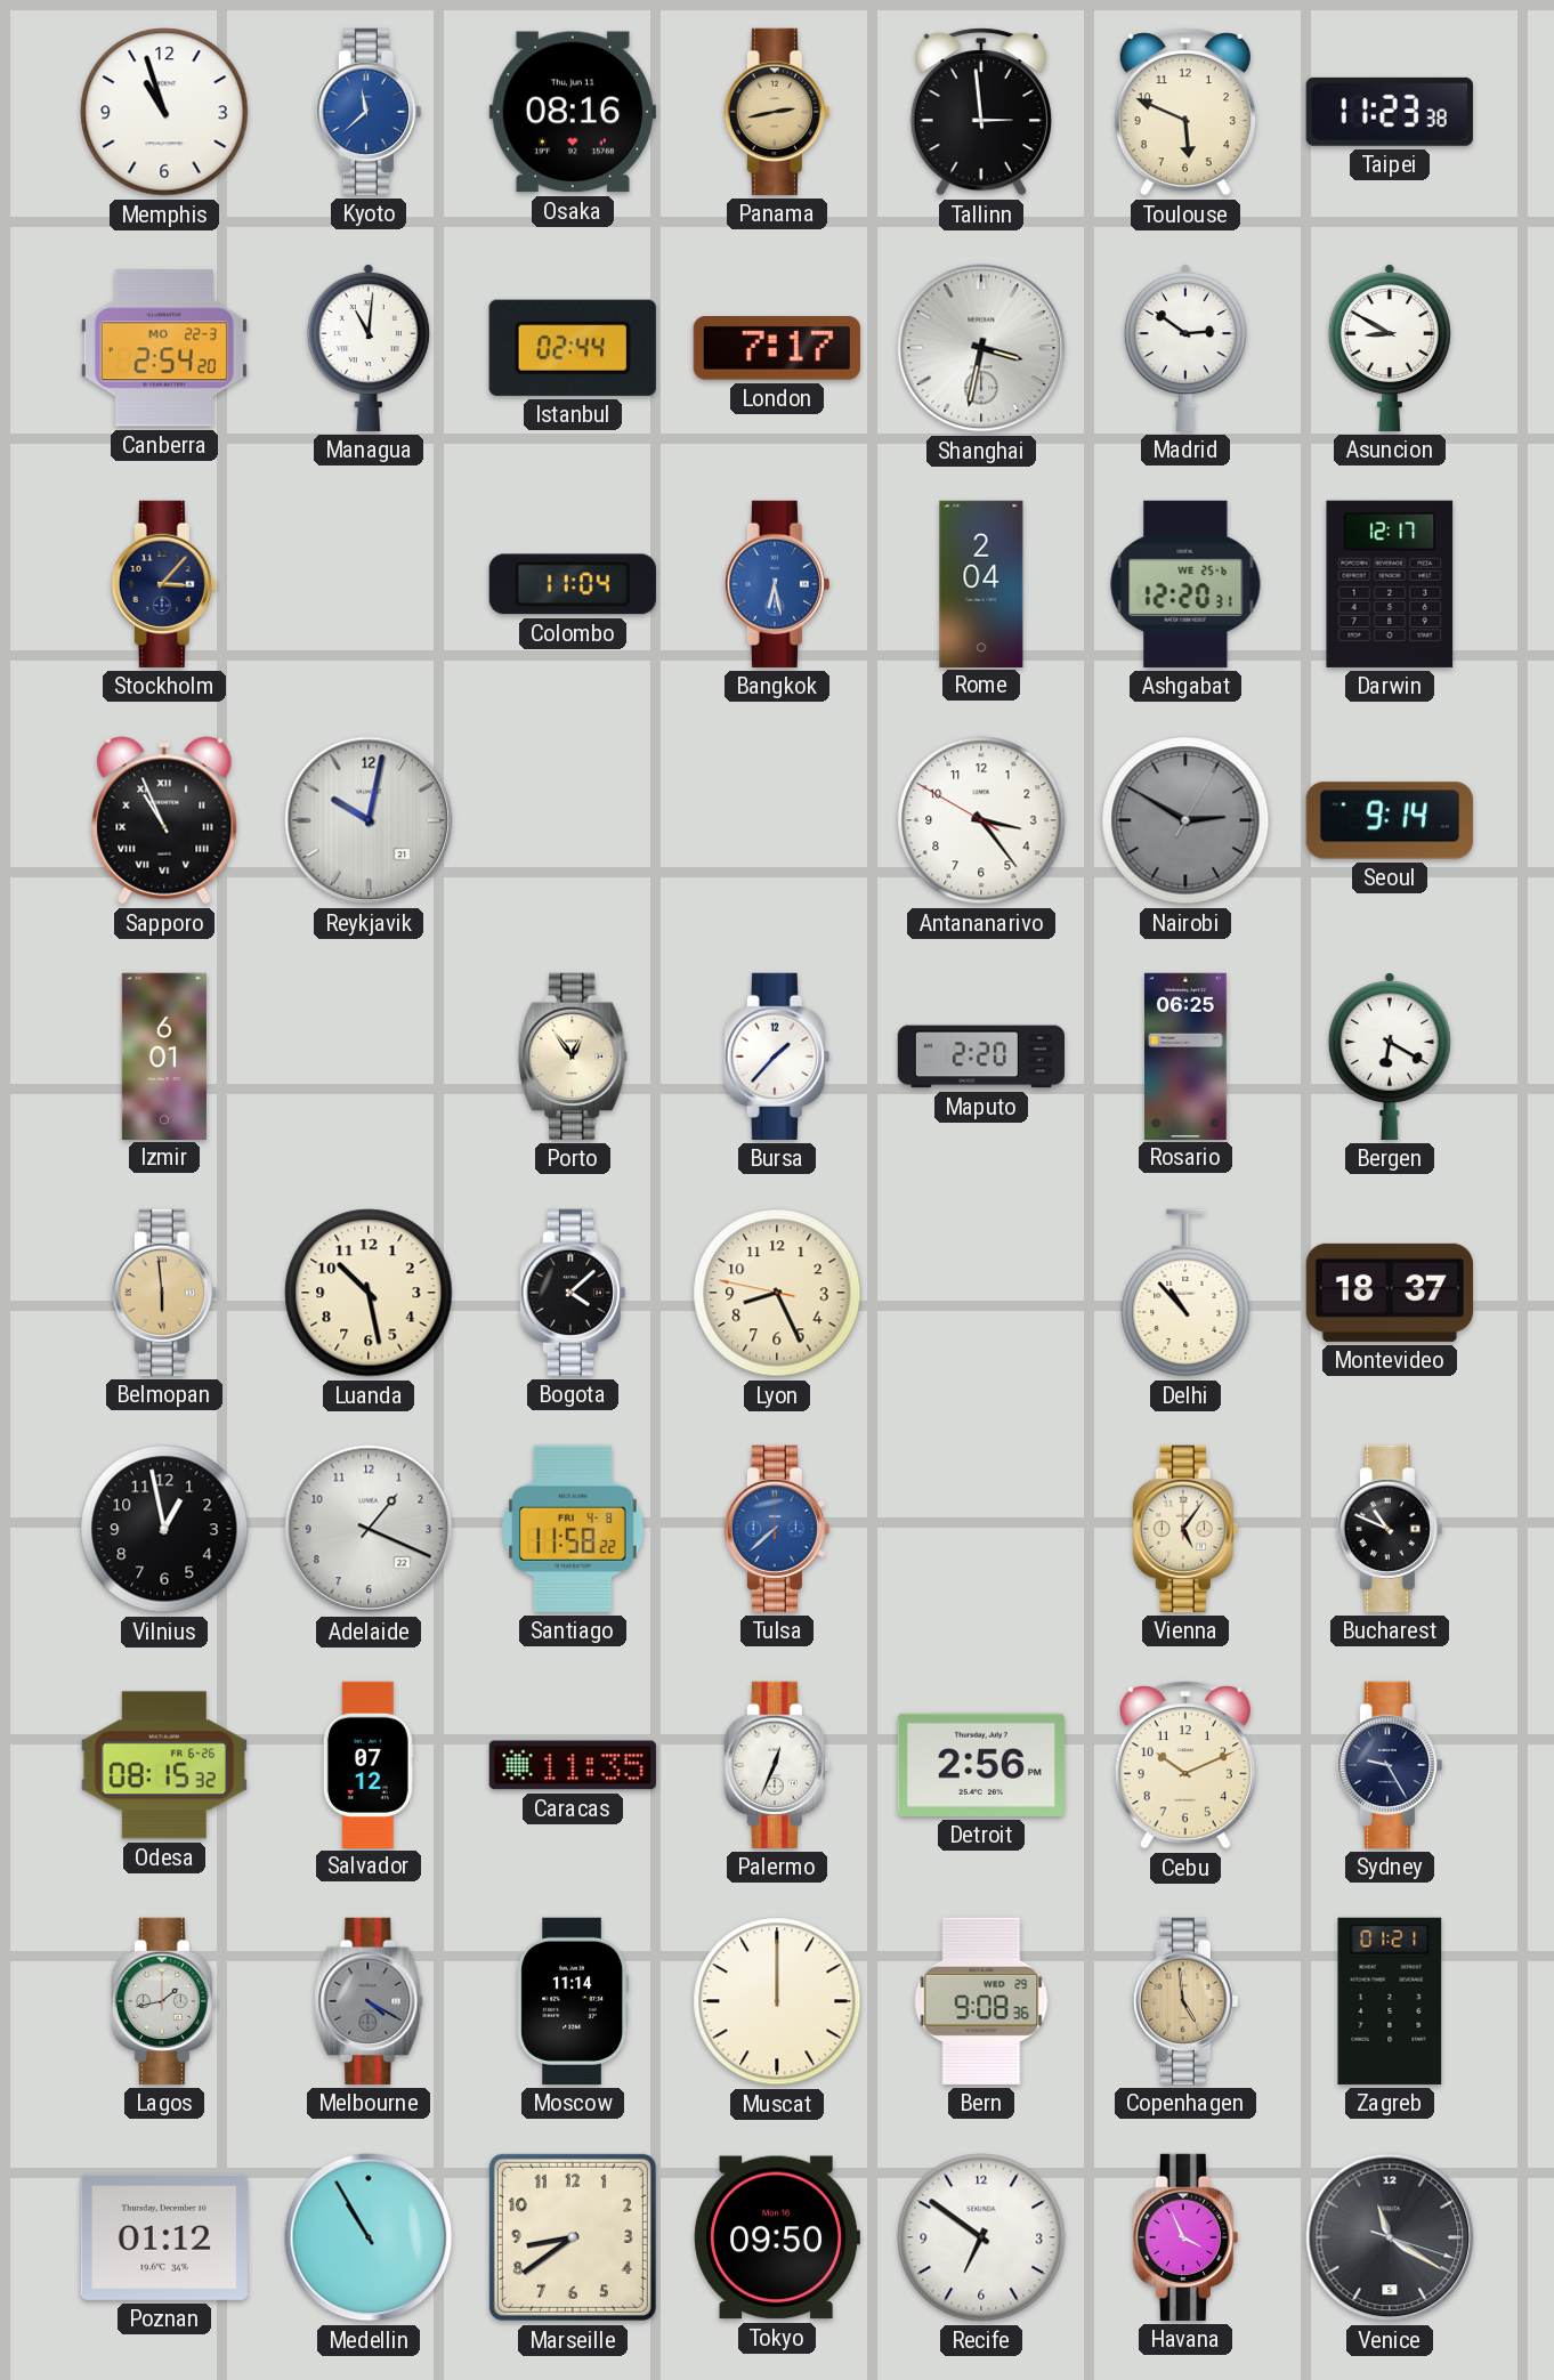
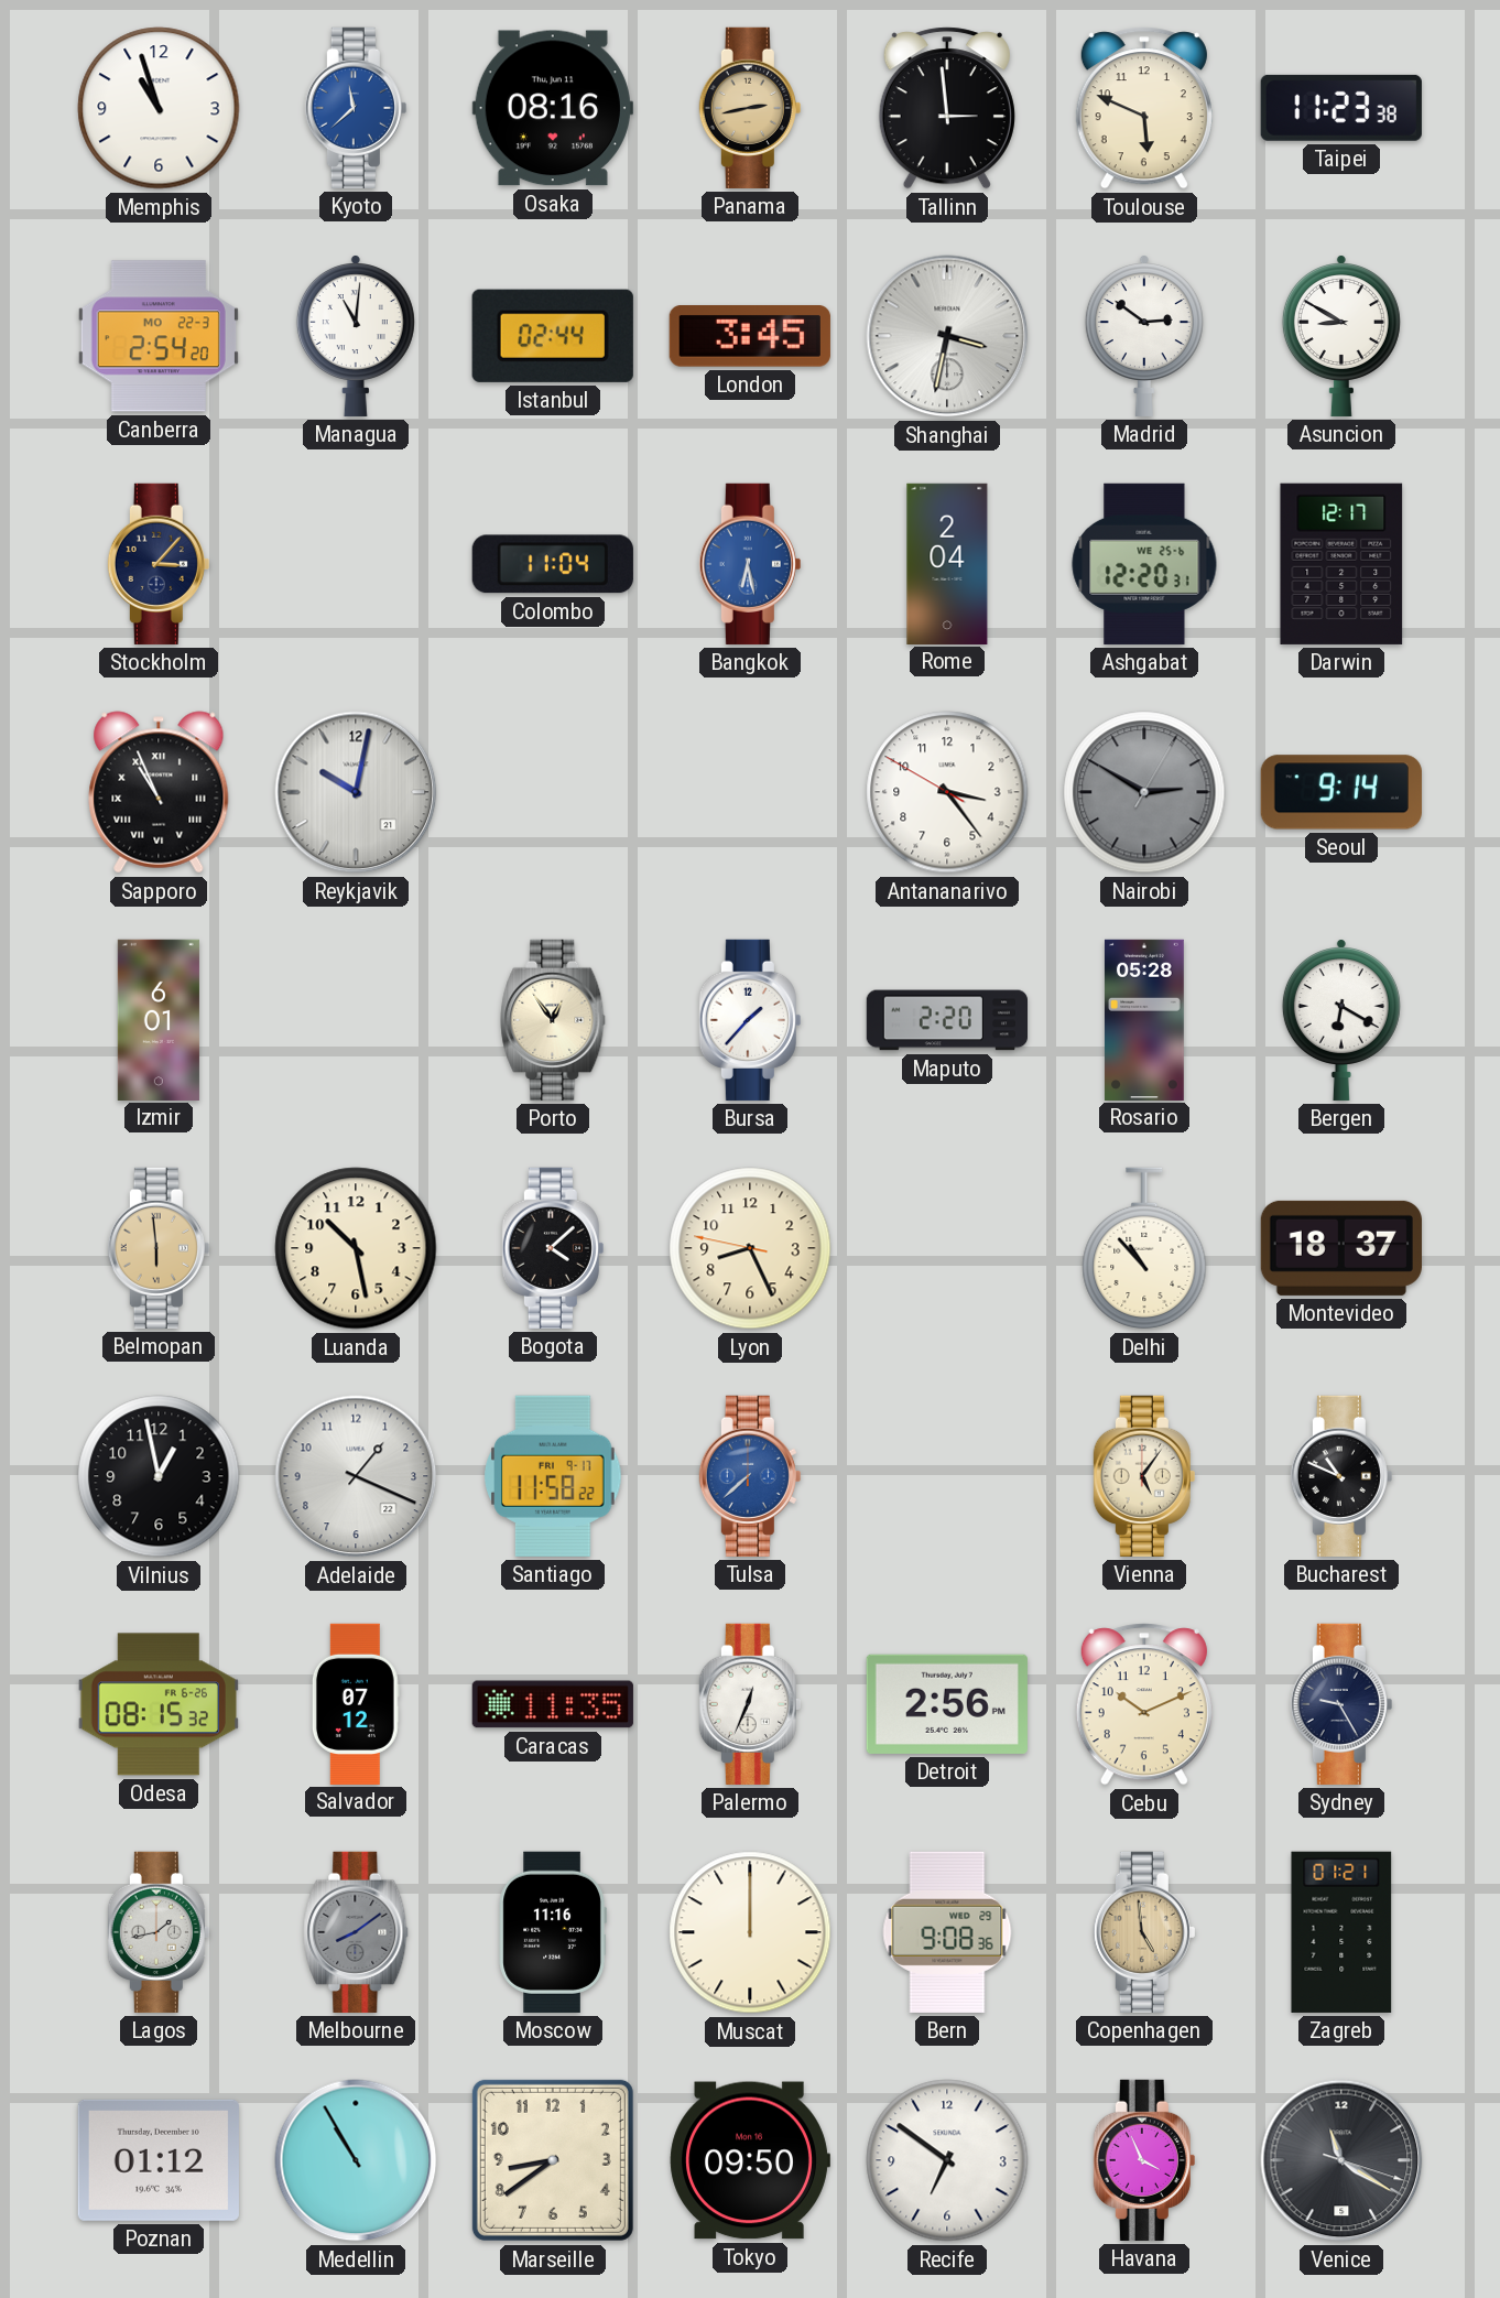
London: 7:17 -> 3:45
Rosario: 06:25 -> 05:28
Santiago date: FRI 4-8 -> FRI 9-17
Melbourne: 4:20 -> 8:09
Moscow: 11:14 -> 11:16
